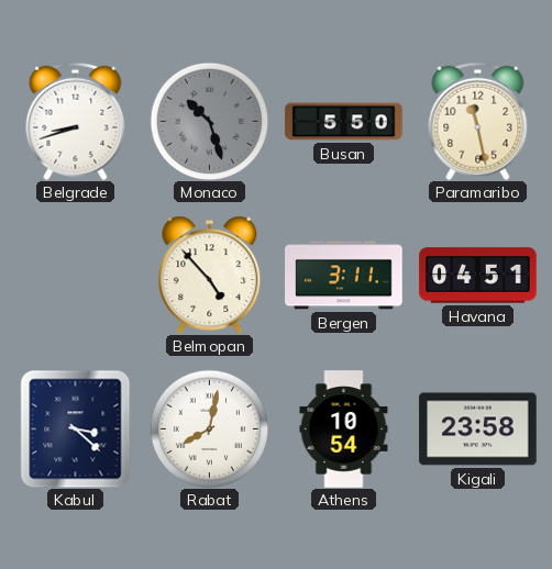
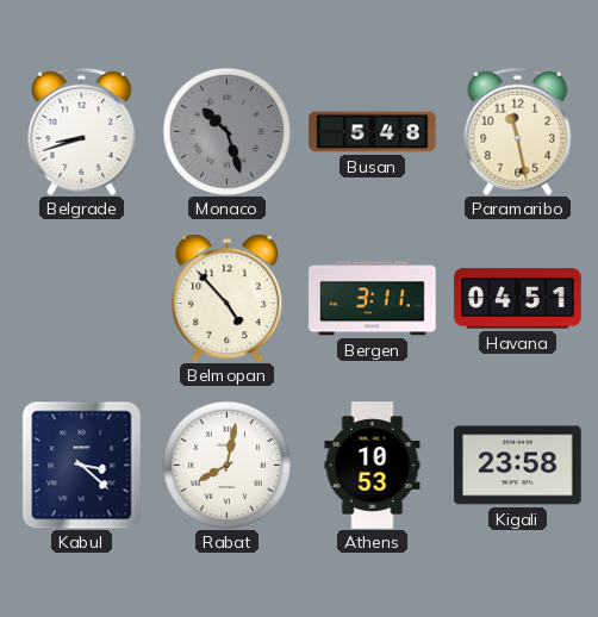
Busan: 5:50 -> 5:48
Athens: 10:54 -> 10:53
